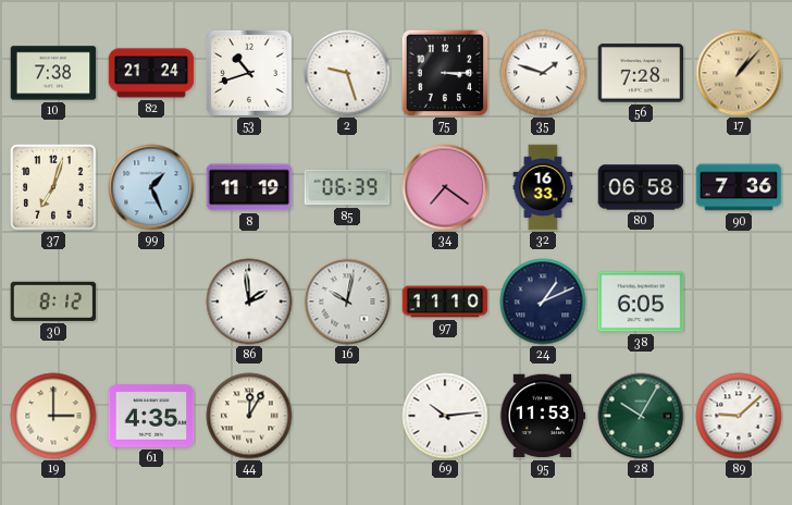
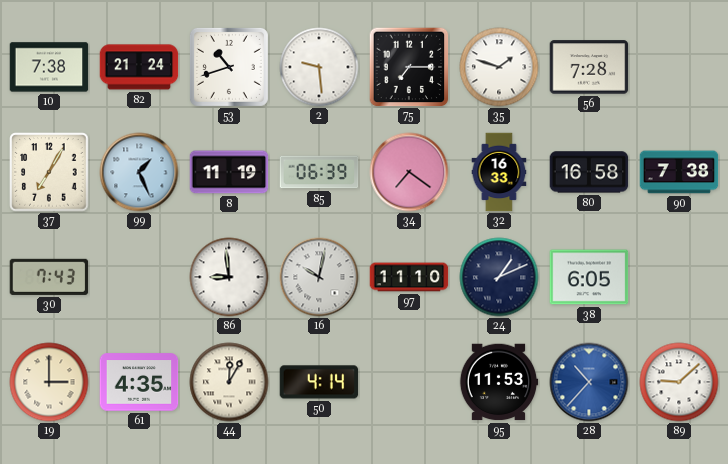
2: 9:27 -> 9:29
75: 3:15 -> 7:15
17: 1:07 -> none
37: 7:03 -> 7:05
80: 06:58 -> 16:58
90: 7:36 -> 7:38
30: 8:12 -> 7:43
86: 1:59 -> 8:59
50: none -> 4:14
69: 10:14 -> none
28: 10:05 -> 10:37
28 dial: green -> blue
